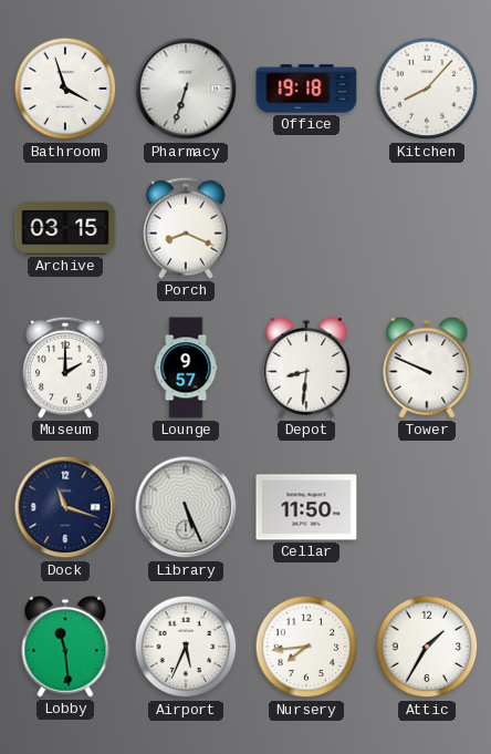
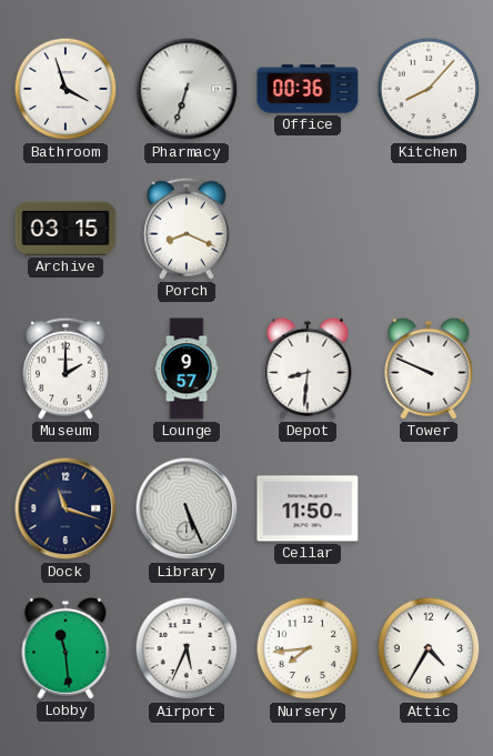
Office: 19:18 -> 00:36
Attic: 1:35 -> 4:35
